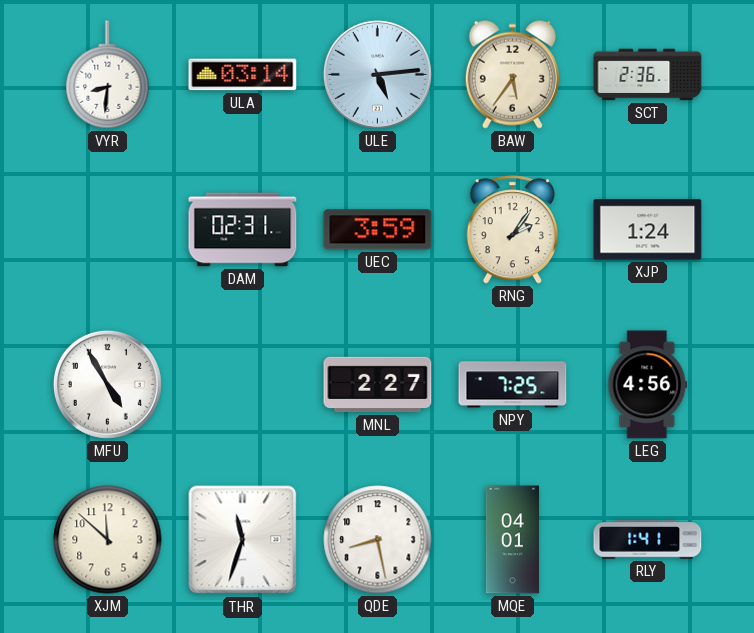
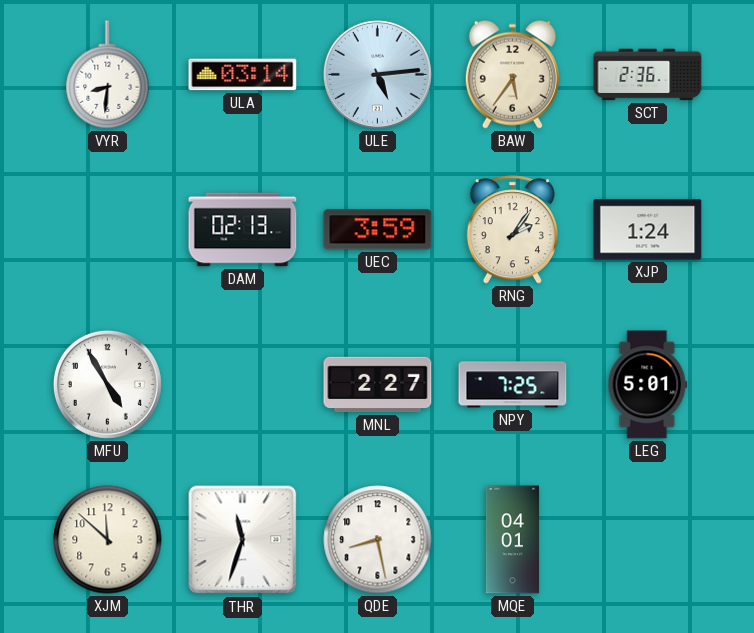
DAM: 02:31 -> 02:13
LEG: 4:56 -> 5:01
RLY: 1:41 -> none
